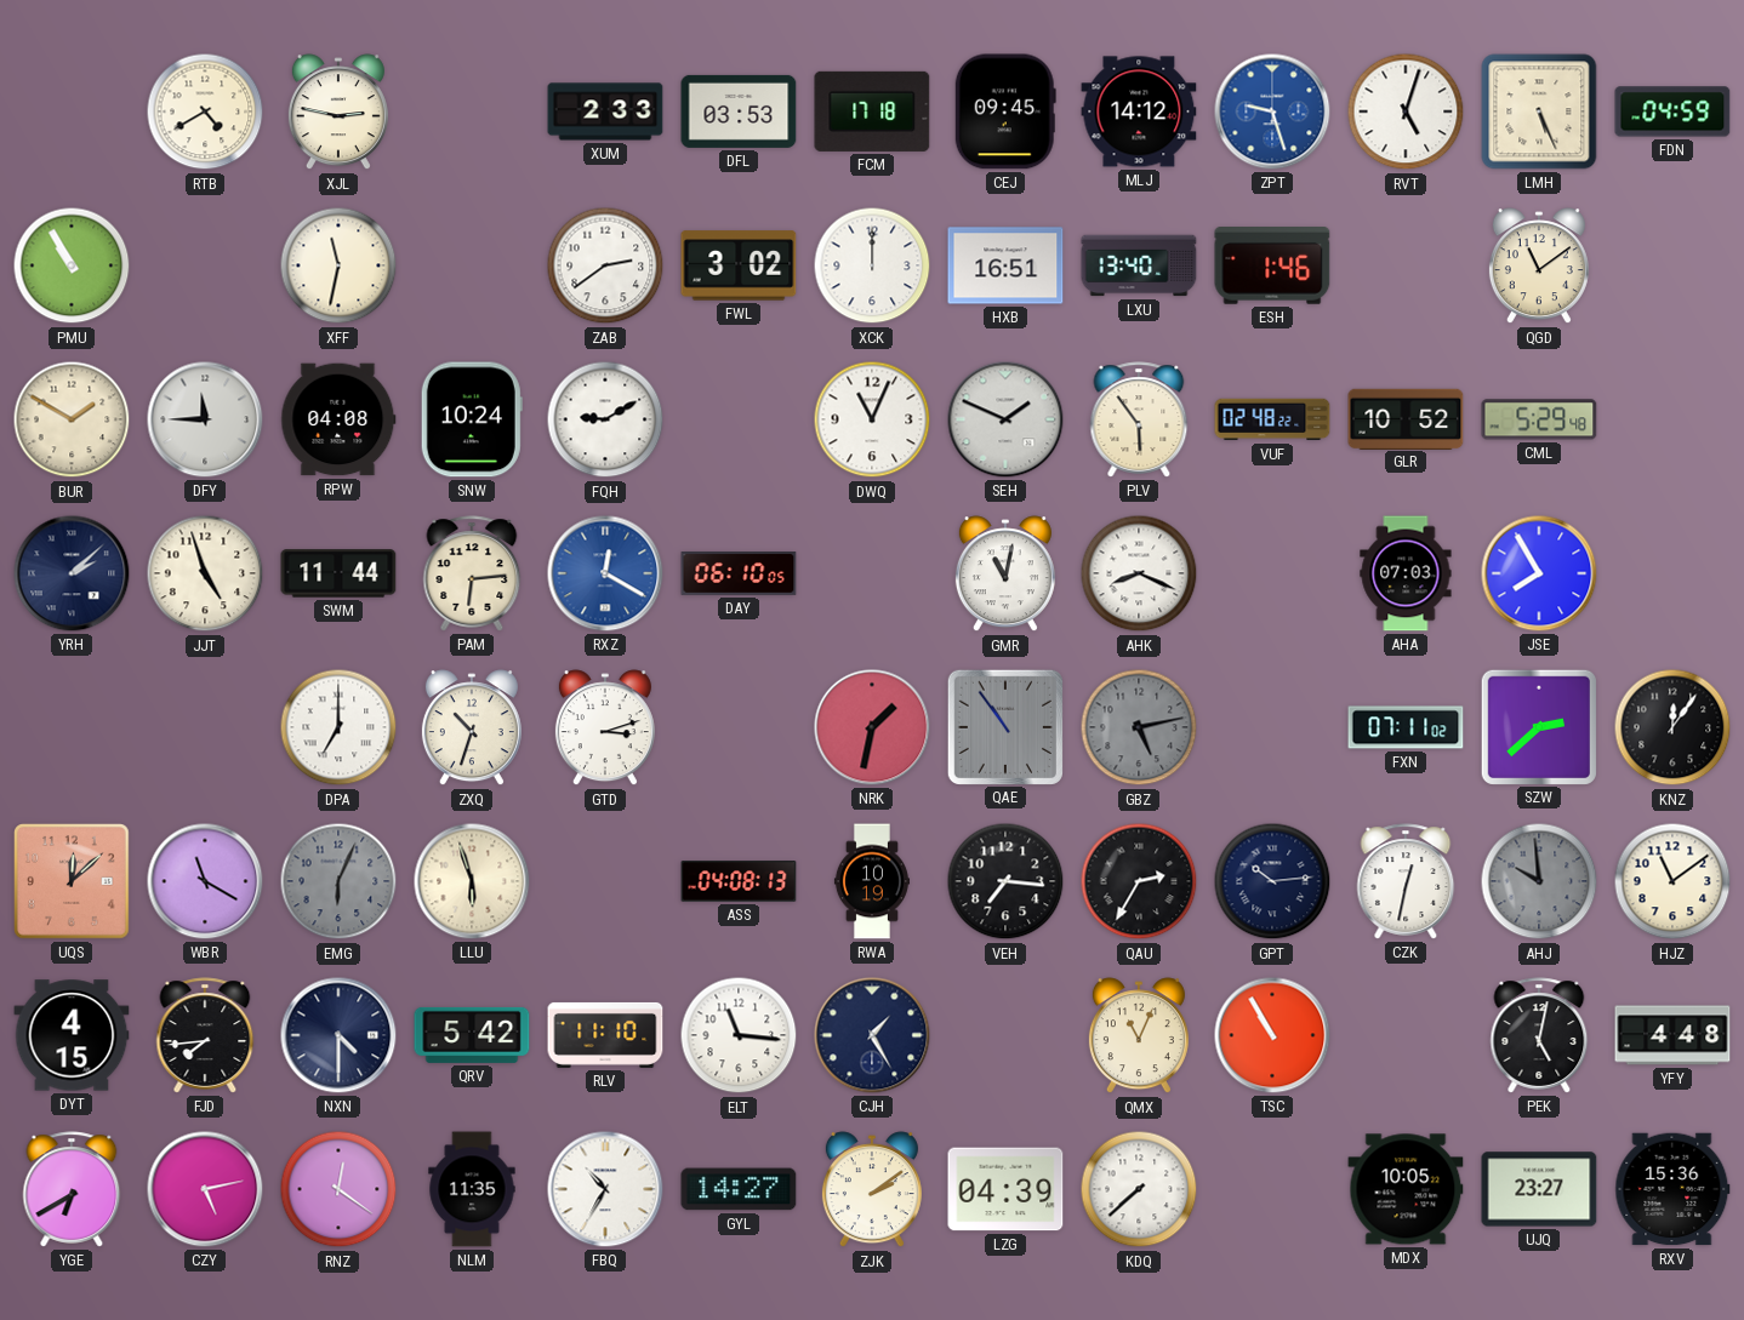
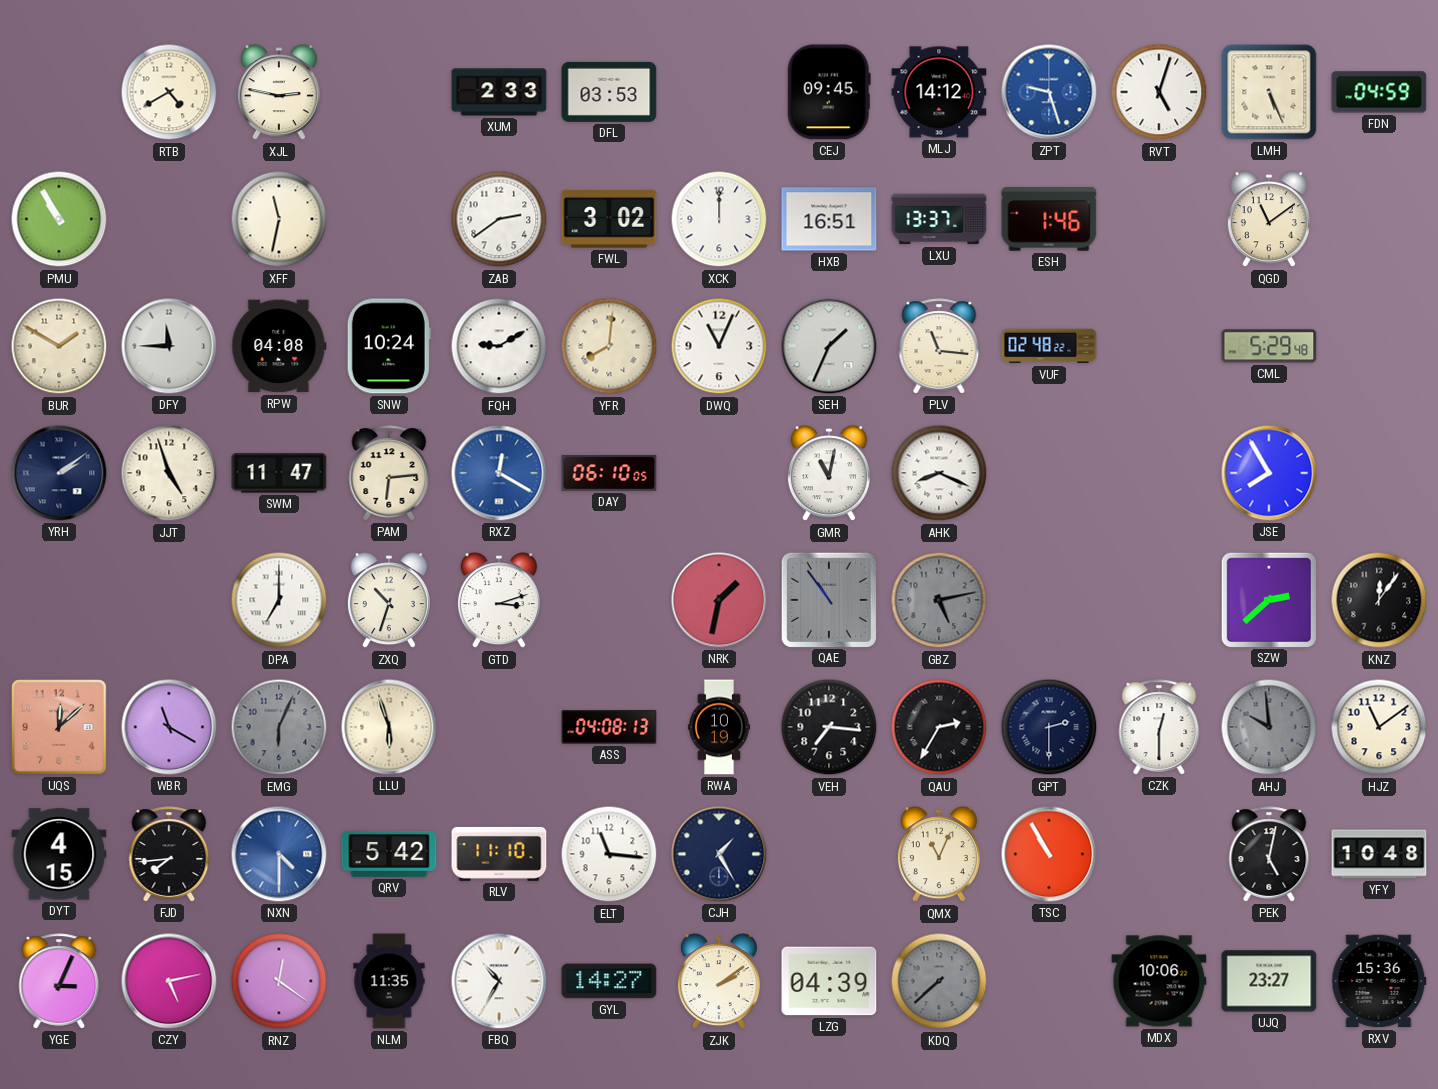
FCM: 17:18 -> none
LXU: 13:40 -> 13:37
YFR: none -> 8:01
SEH: 1:49 -> 1:34
PLV: 5:54 -> 11:16
GLR: 10:52 -> none
YRH: 2:08 -> 2:09
SWM: 11:44 -> 11:47
AHA: 07:03 -> none
FXN: 07:11 -> none
GPT: 10:14 -> 2:30
CZK: 12:32 -> 12:30
NXN dial: navy -> blue
YFY: 4:48 -> 10:48
YGE: 6:40 -> 3:04
KDQ dial: white -> grey
MDX: 10:05 -> 10:06
